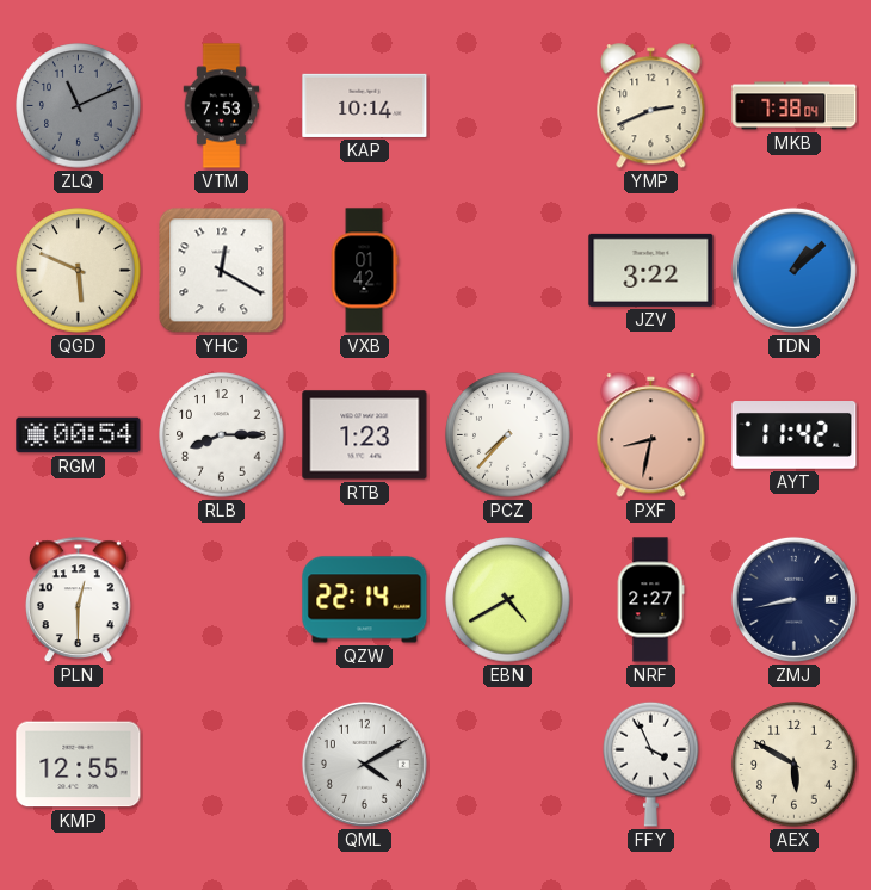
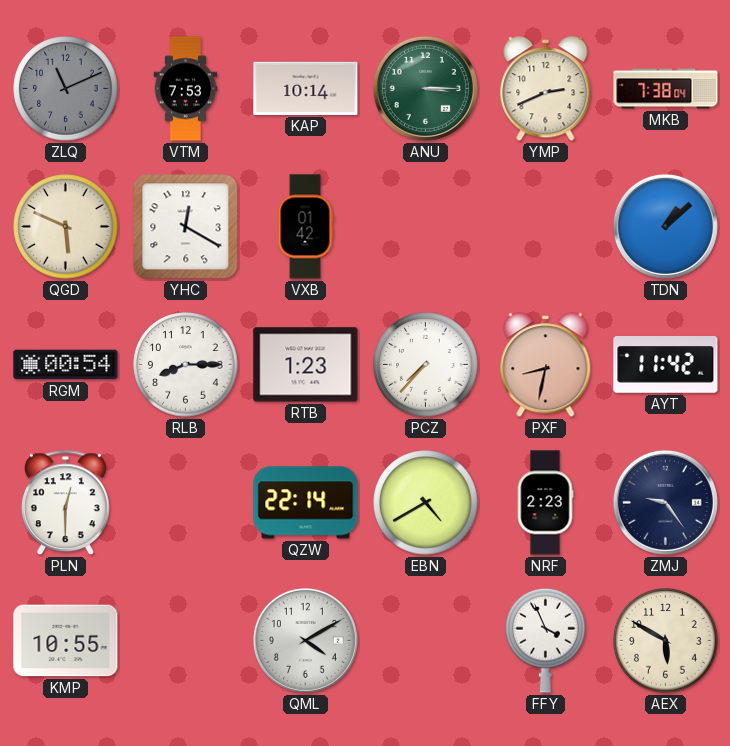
ANU: none -> 3:15
JZV: 3:22 -> none
NRF: 2:27 -> 2:23
ZMJ: 8:43 -> 9:24
KMP: 12:55 -> 10:55
